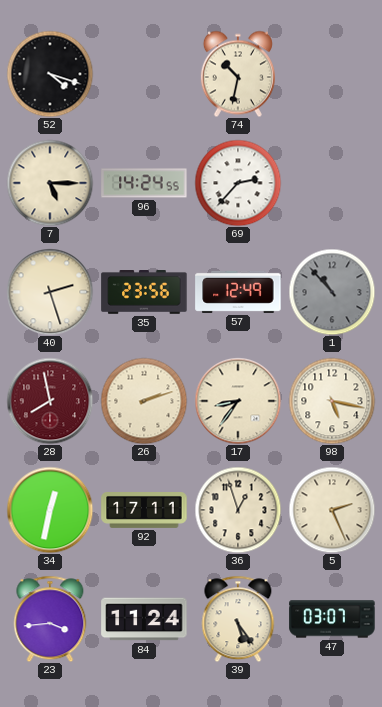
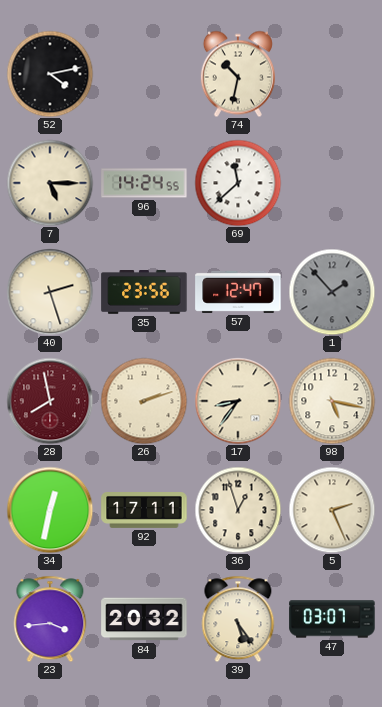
52: 4:18 -> 4:13
69: 2:37 -> 11:38
57: 12:49 -> 12:47
1: 10:53 -> 1:53
84: 11:24 -> 20:32
